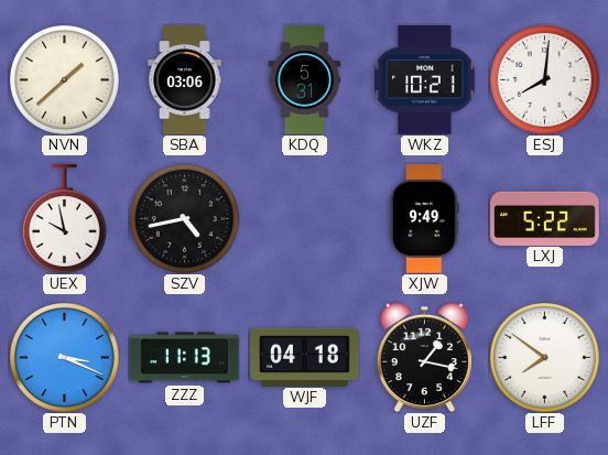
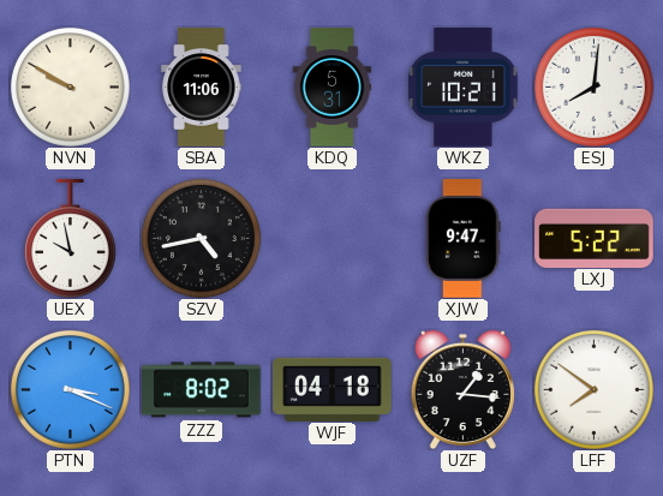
NVN: 1:38 -> 9:50
SBA: 03:06 -> 11:06
XJW: 9:49 -> 9:47
ZZZ: 11:13 -> 8:02
UZF: 1:17 -> 1:16
